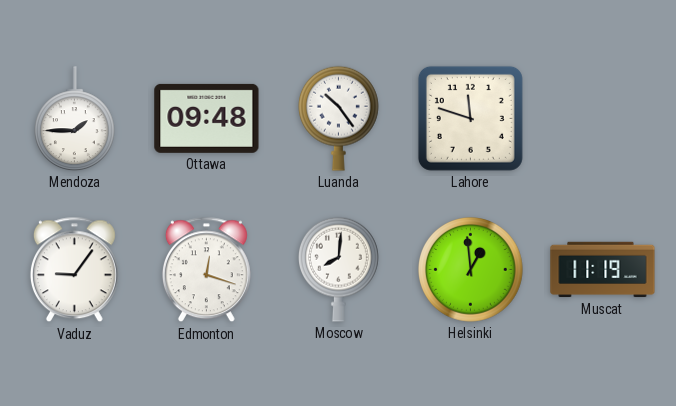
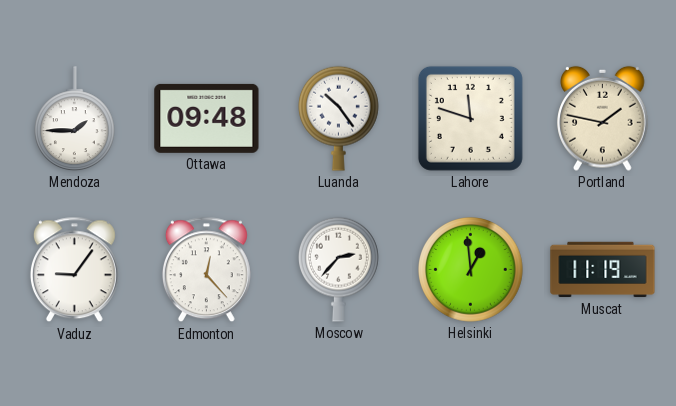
Portland: none -> 1:47
Edmonton: 12:18 -> 12:23
Moscow: 8:01 -> 2:37
